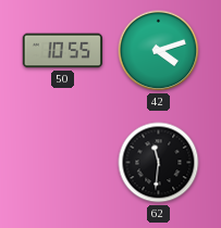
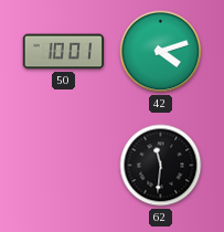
50: 10:55 -> 10:01
